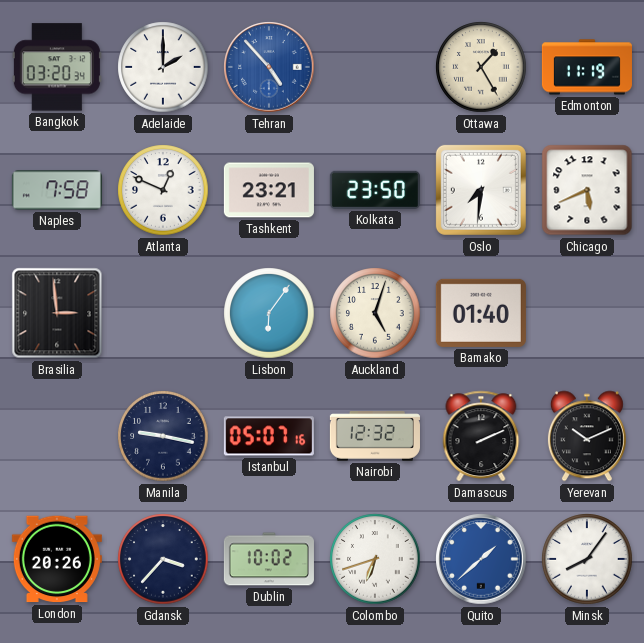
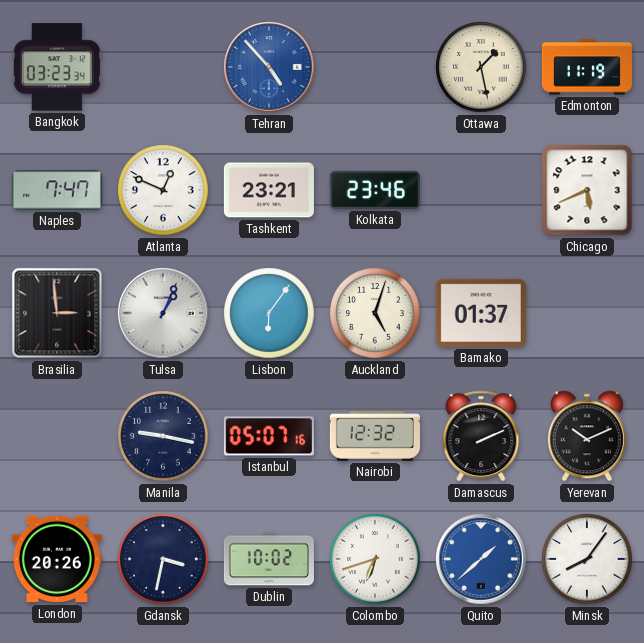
Bangkok: 03:20 -> 03:23
Adelaide: 2:00 -> none
Ottawa: 1:25 -> 1:28
Naples: 7:58 -> 7:47
Kolkata: 23:50 -> 23:46
Oslo: 7:31 -> none
Tulsa: none -> 1:04
Bamako: 01:40 -> 01:37
Gdansk: 3:37 -> 3:32
